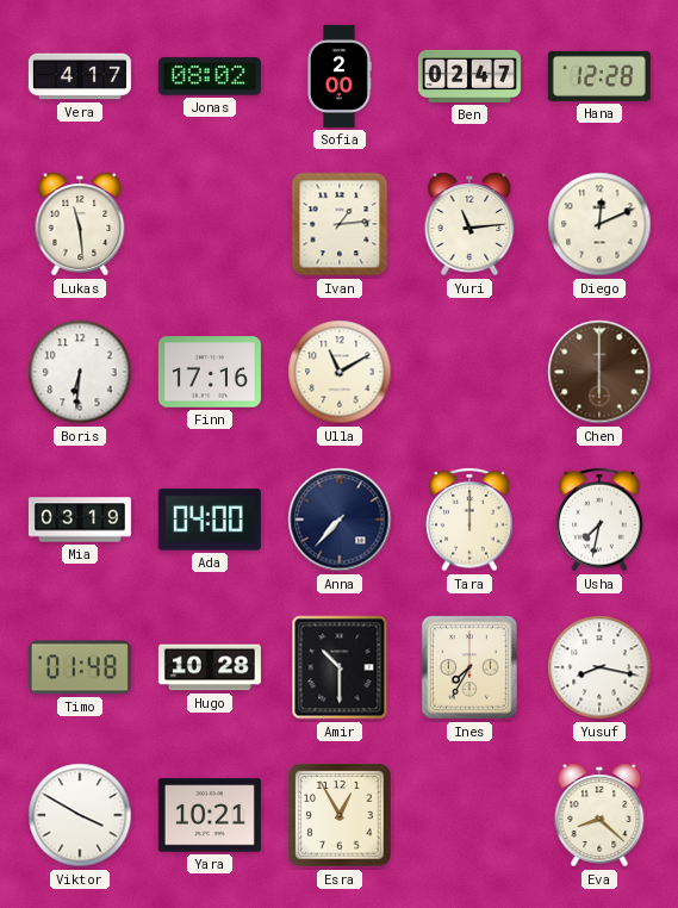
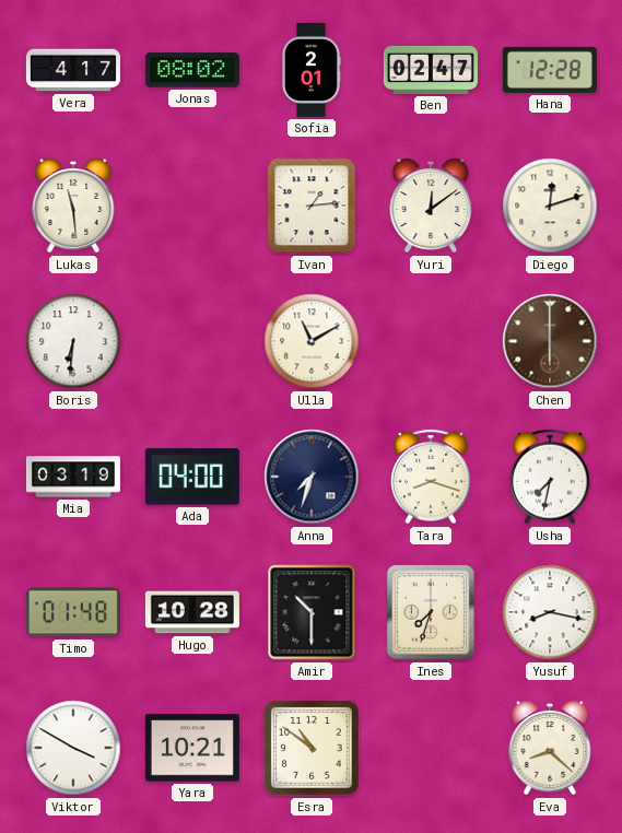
Sofia: 2:00 -> 2:01
Yuri: 11:14 -> 12:09
Diego: 12:11 -> 12:12
Finn: 17:16 -> none
Anna: 7:37 -> 7:33
Tara: 12:00 -> 8:18
Ines: 7:35 -> 7:33
Esra: 12:55 -> 10:51
